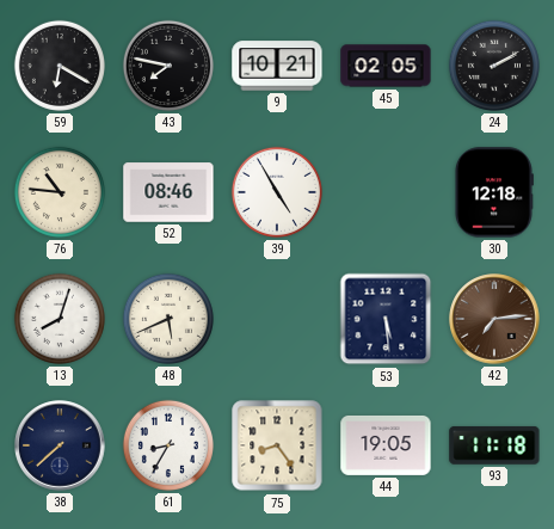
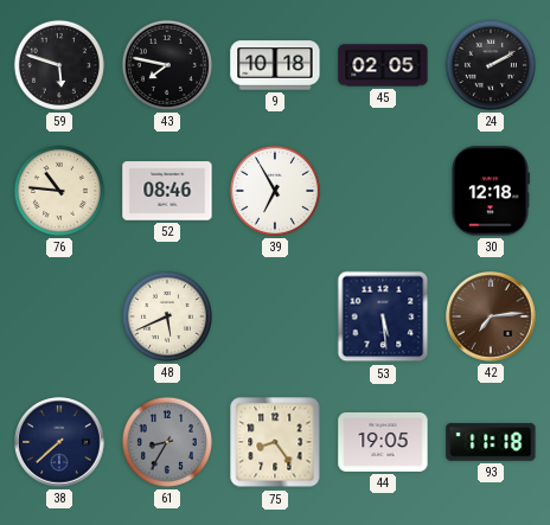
59: 6:20 -> 5:48
9: 10:21 -> 10:18
39: 4:55 -> 6:55
13: 8:03 -> none
61 dial: white -> grey
